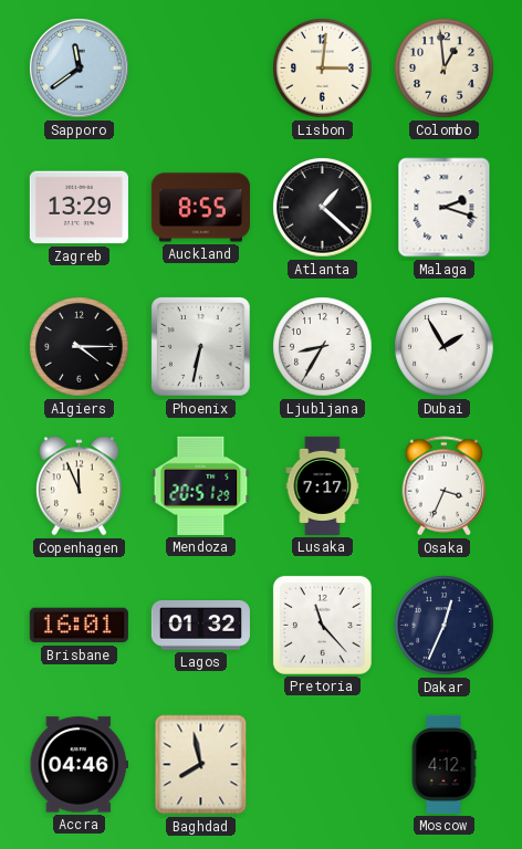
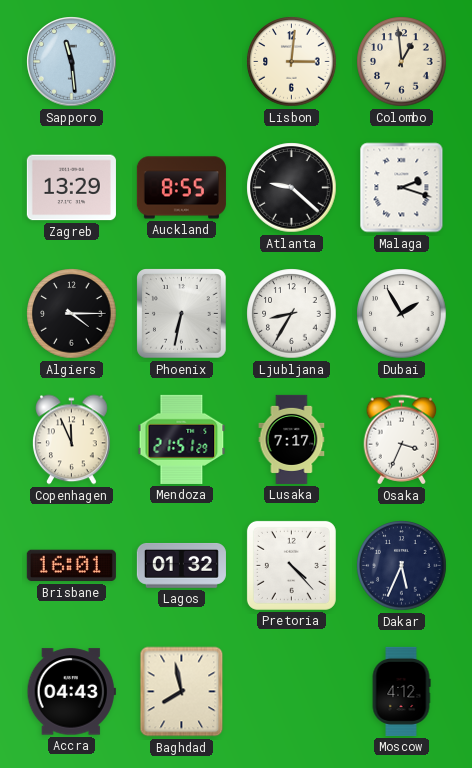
Sapporo: 11:39 -> 11:29
Atlanta: 1:22 -> 9:22
Mendoza: 20:51 -> 21:51
Pretoria: 11:23 -> 4:23
Dakar: 12:34 -> 5:34
Accra: 04:46 -> 04:43
